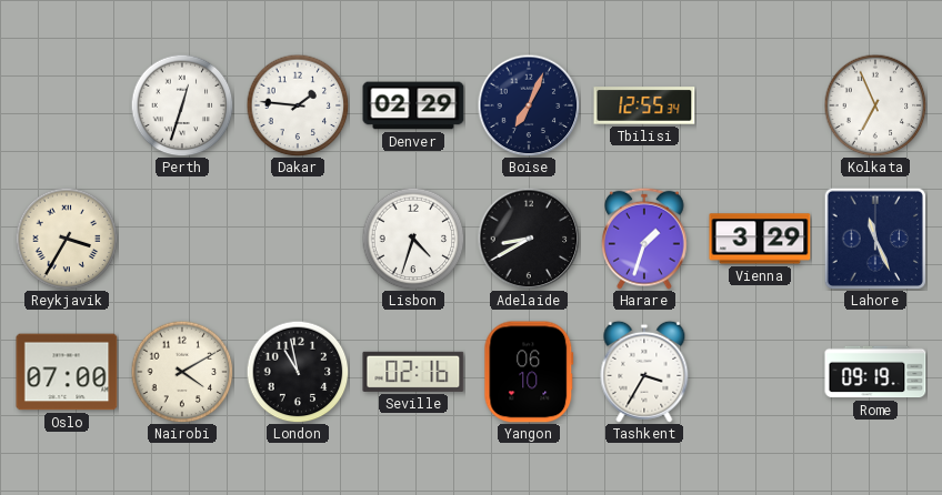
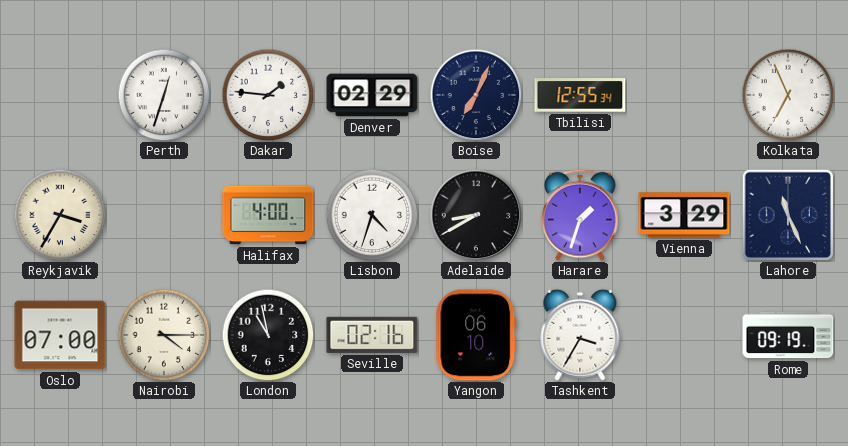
Halifax: none -> 4:00
Nairobi: 4:10 -> 4:15
